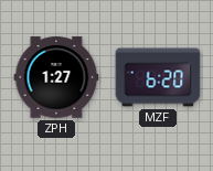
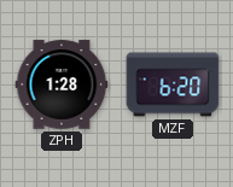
ZPH: 1:27 -> 1:28
